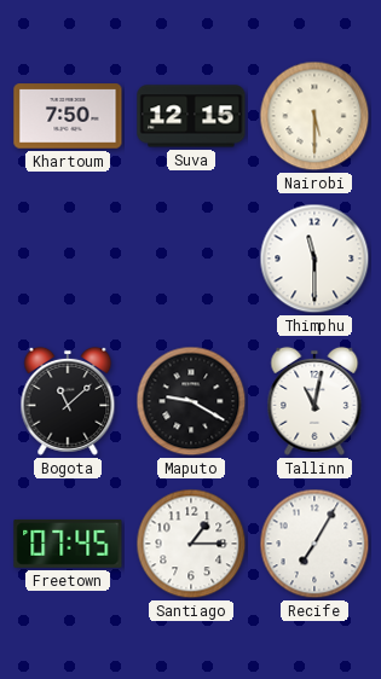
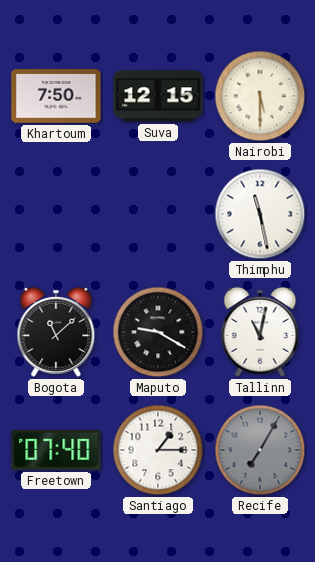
Thimphu: 11:30 -> 11:28
Freetown: 07:45 -> 07:40
Recife dial: white -> grey
